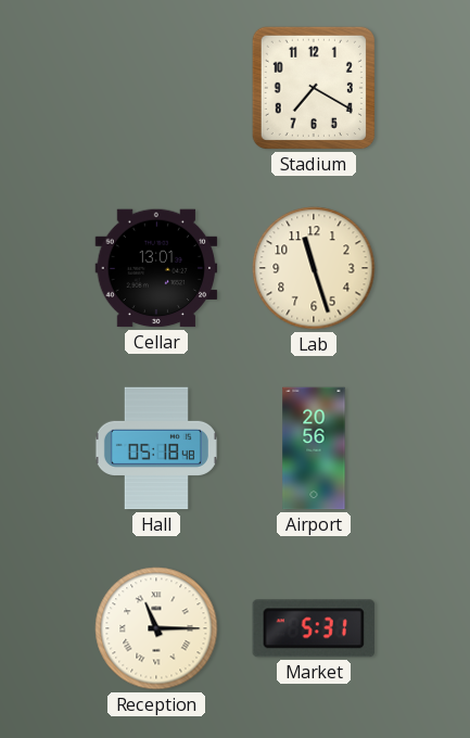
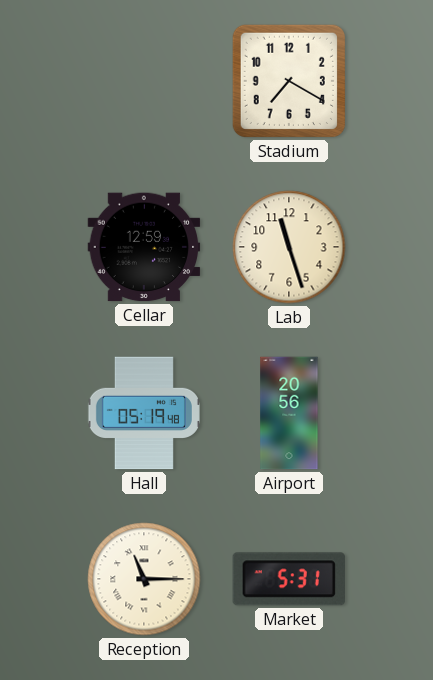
Cellar: 13:01 -> 12:59
Hall: 05:18 -> 05:19
